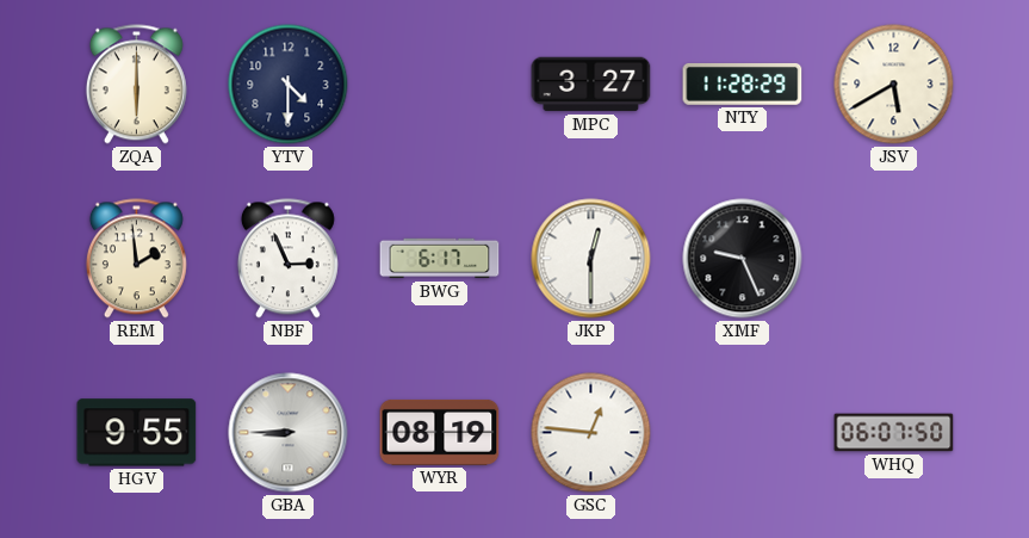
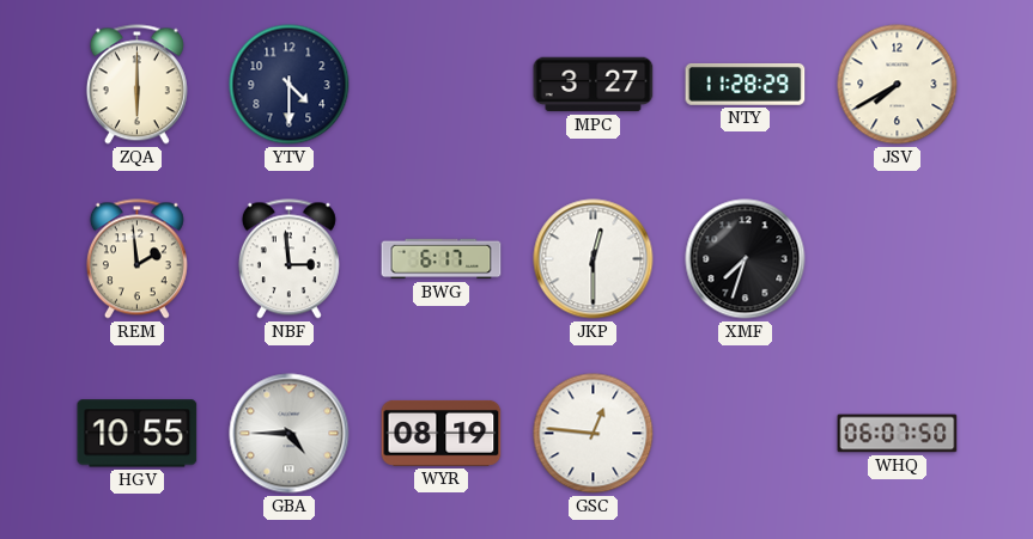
JSV: 5:40 -> 7:40
NBF: 2:56 -> 2:59
XMF: 9:26 -> 7:33
HGV: 9:55 -> 10:55
GBA: 8:45 -> 4:45
